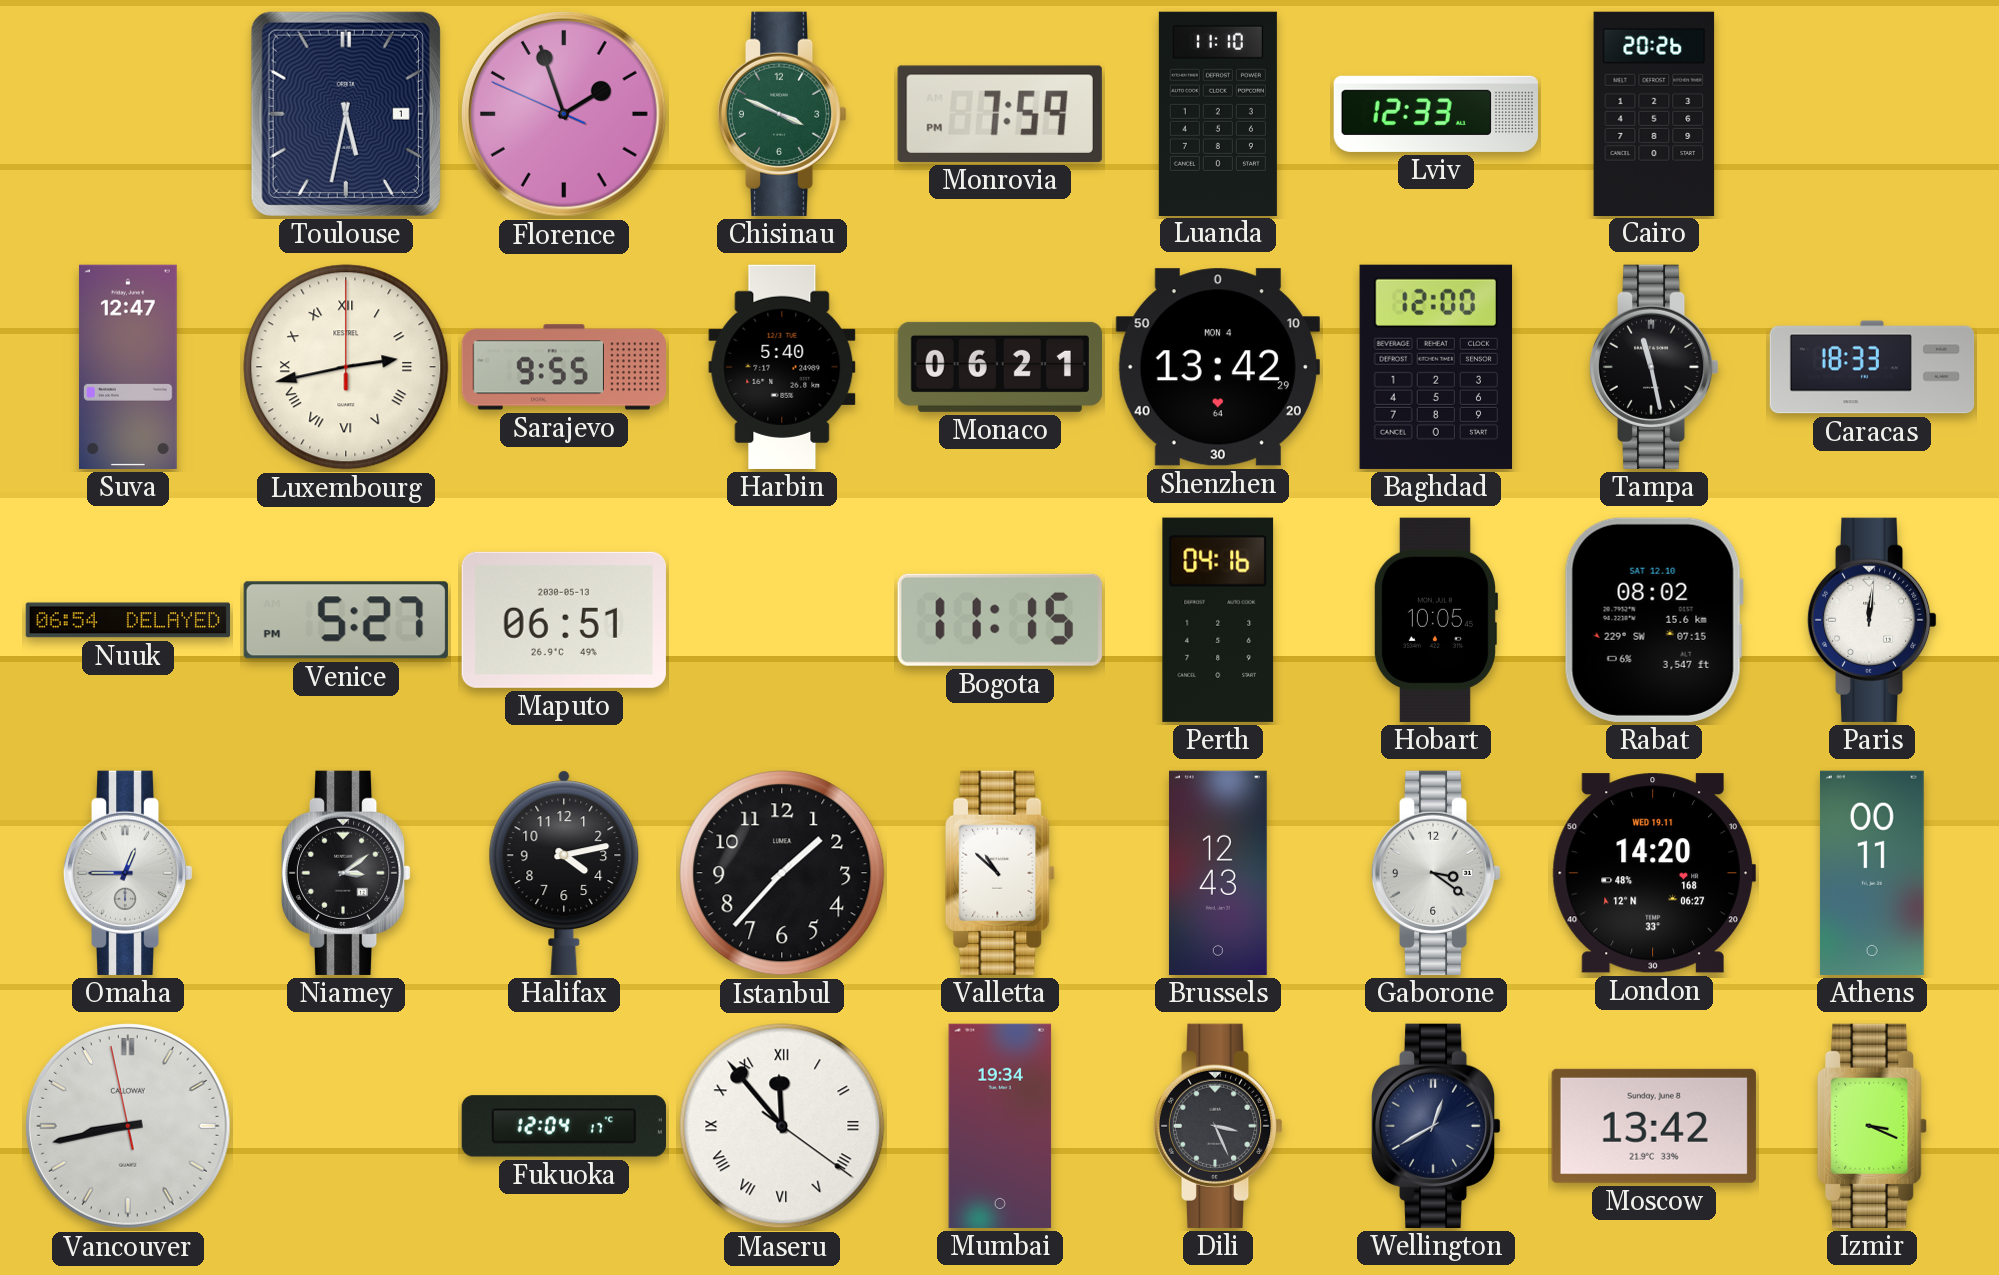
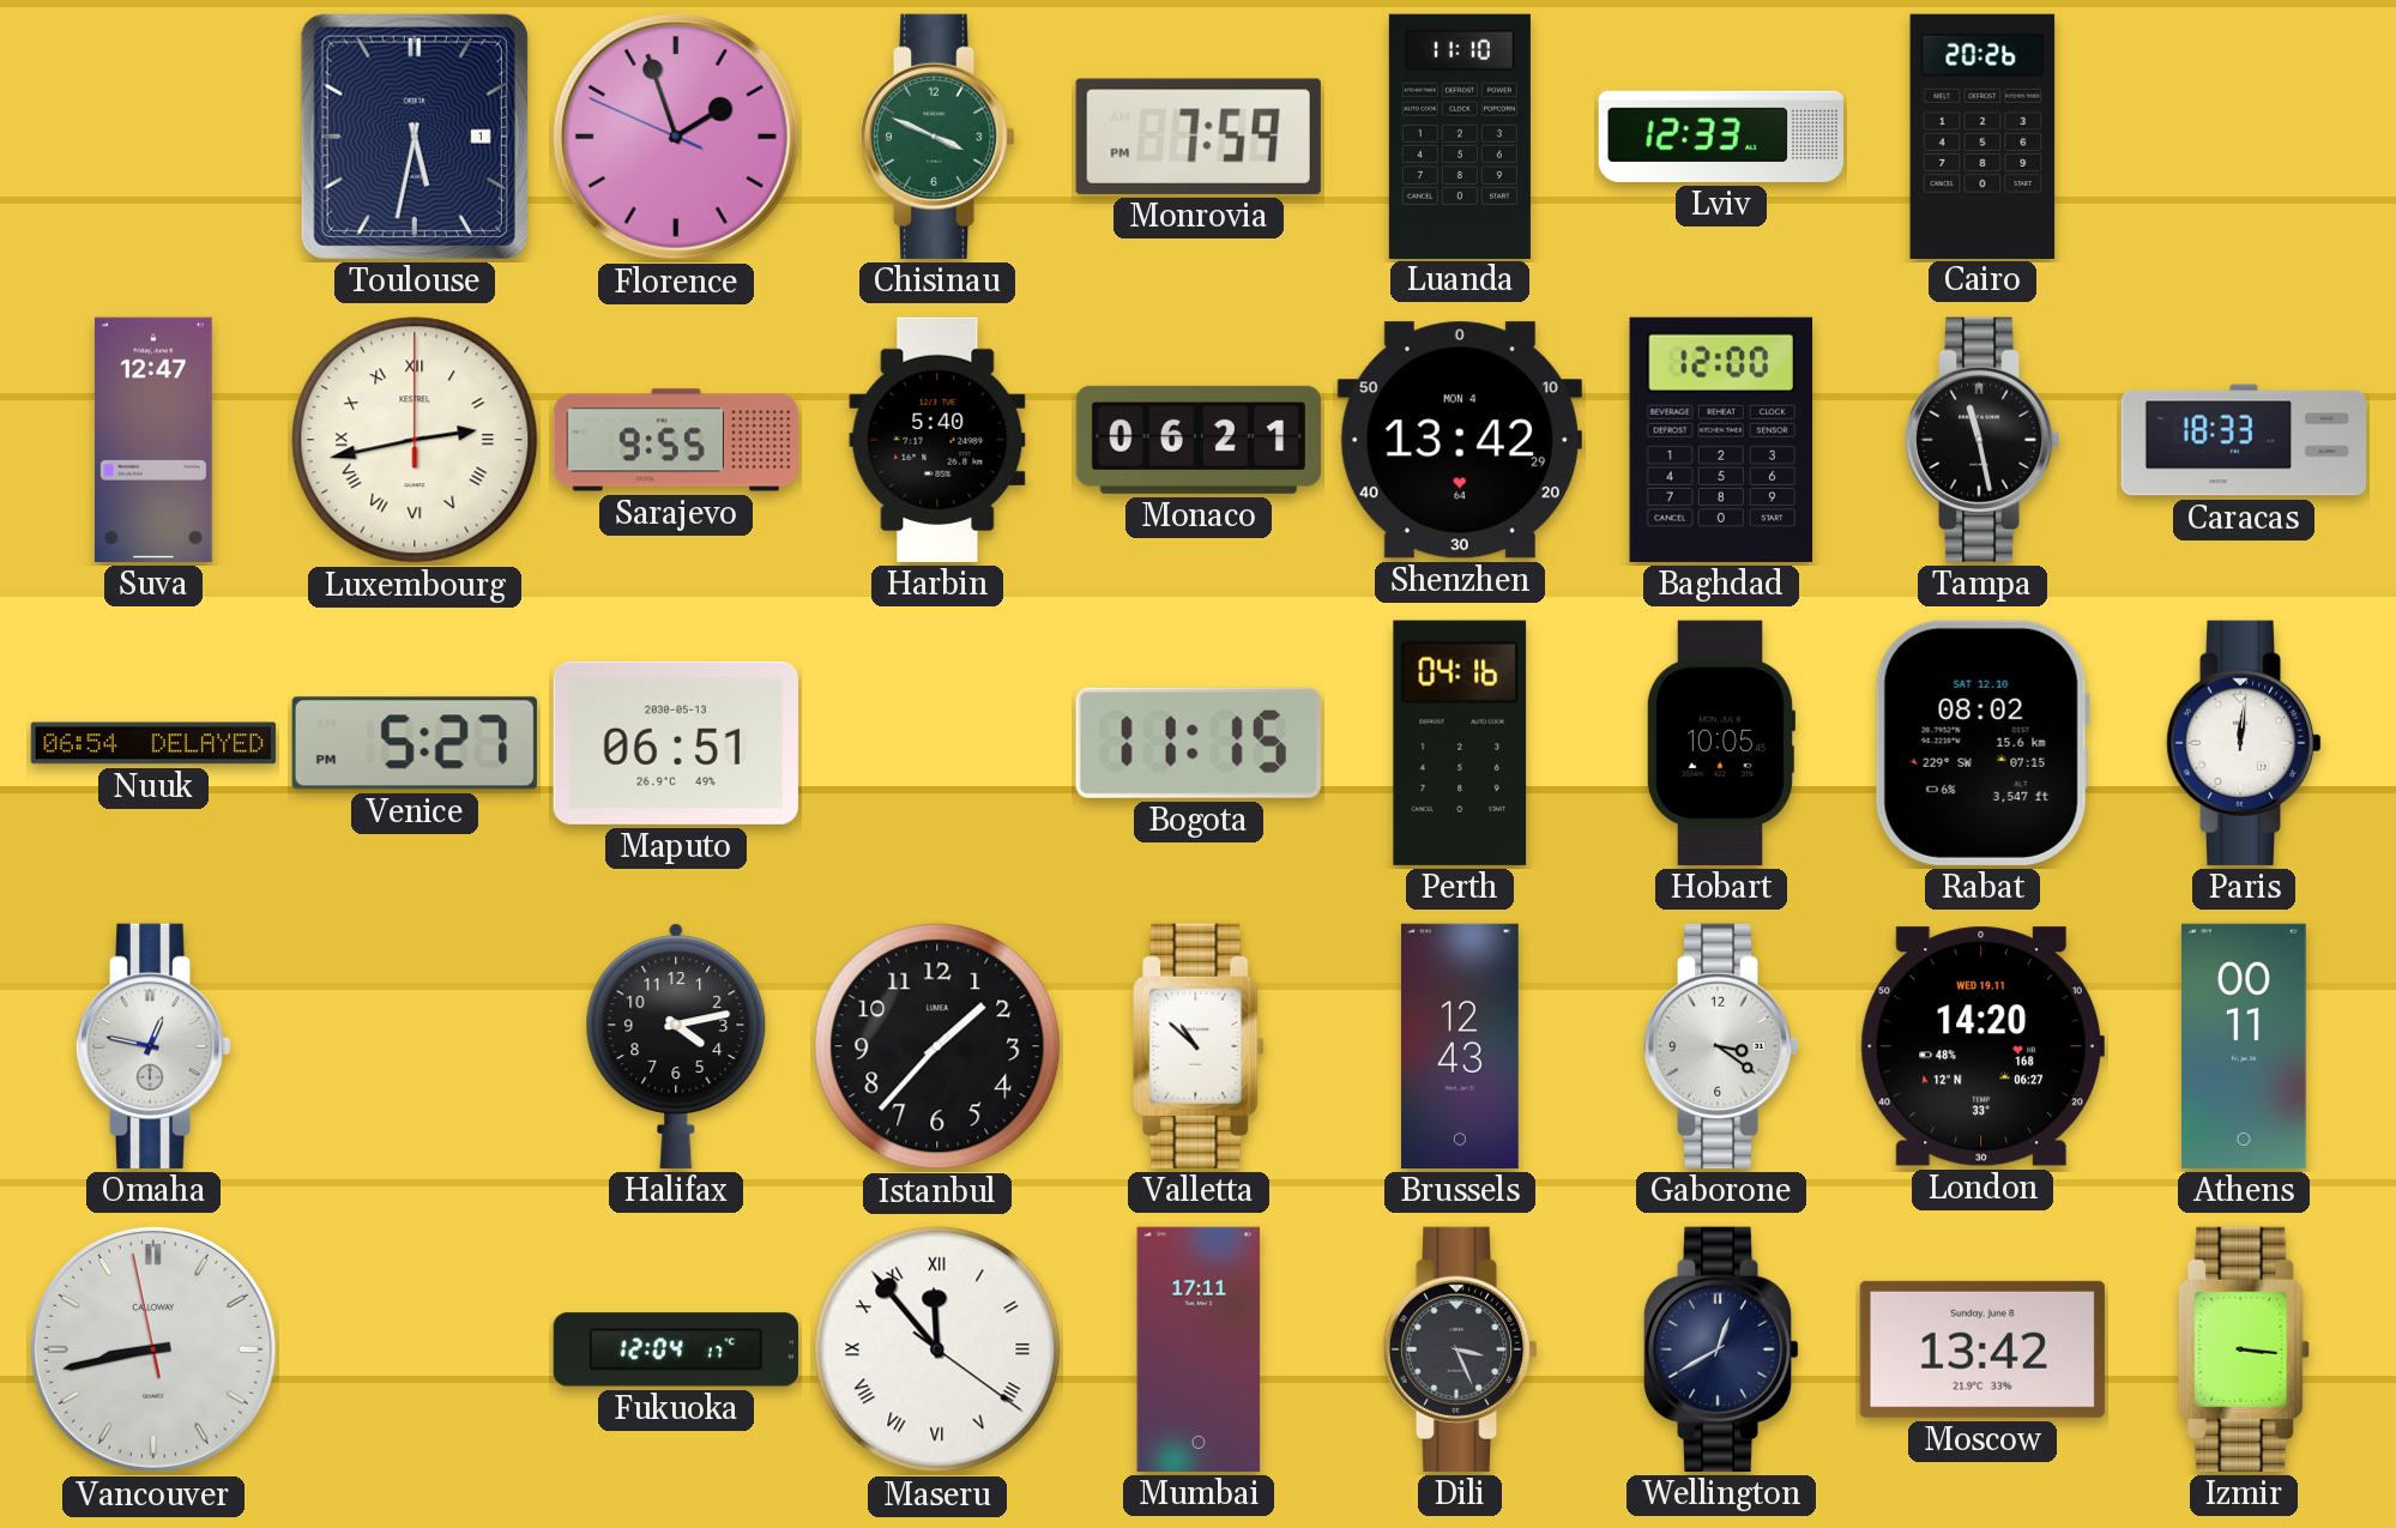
Omaha: 12:45 -> 12:47
Niamey: 3:09 -> none
Mumbai: 19:34 -> 17:11
Izmir: 3:19 -> 3:16
